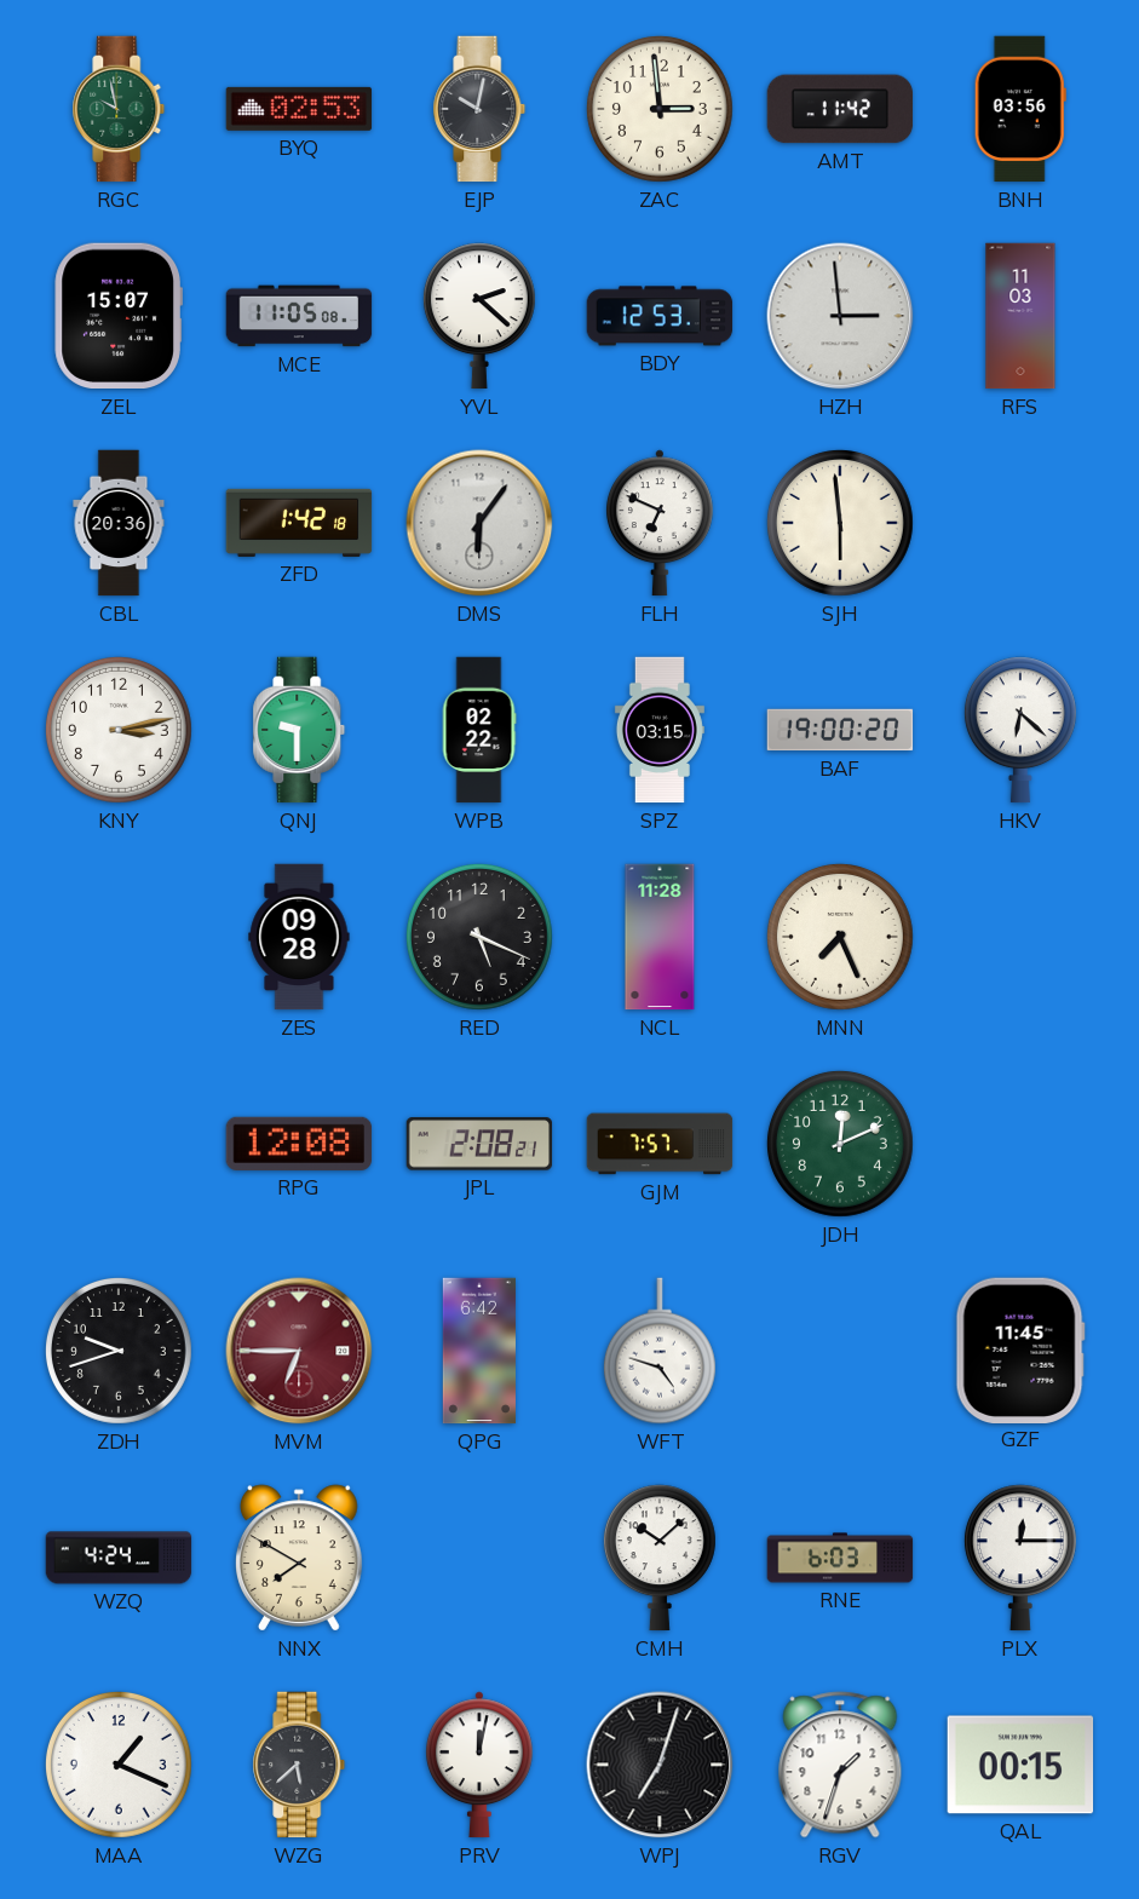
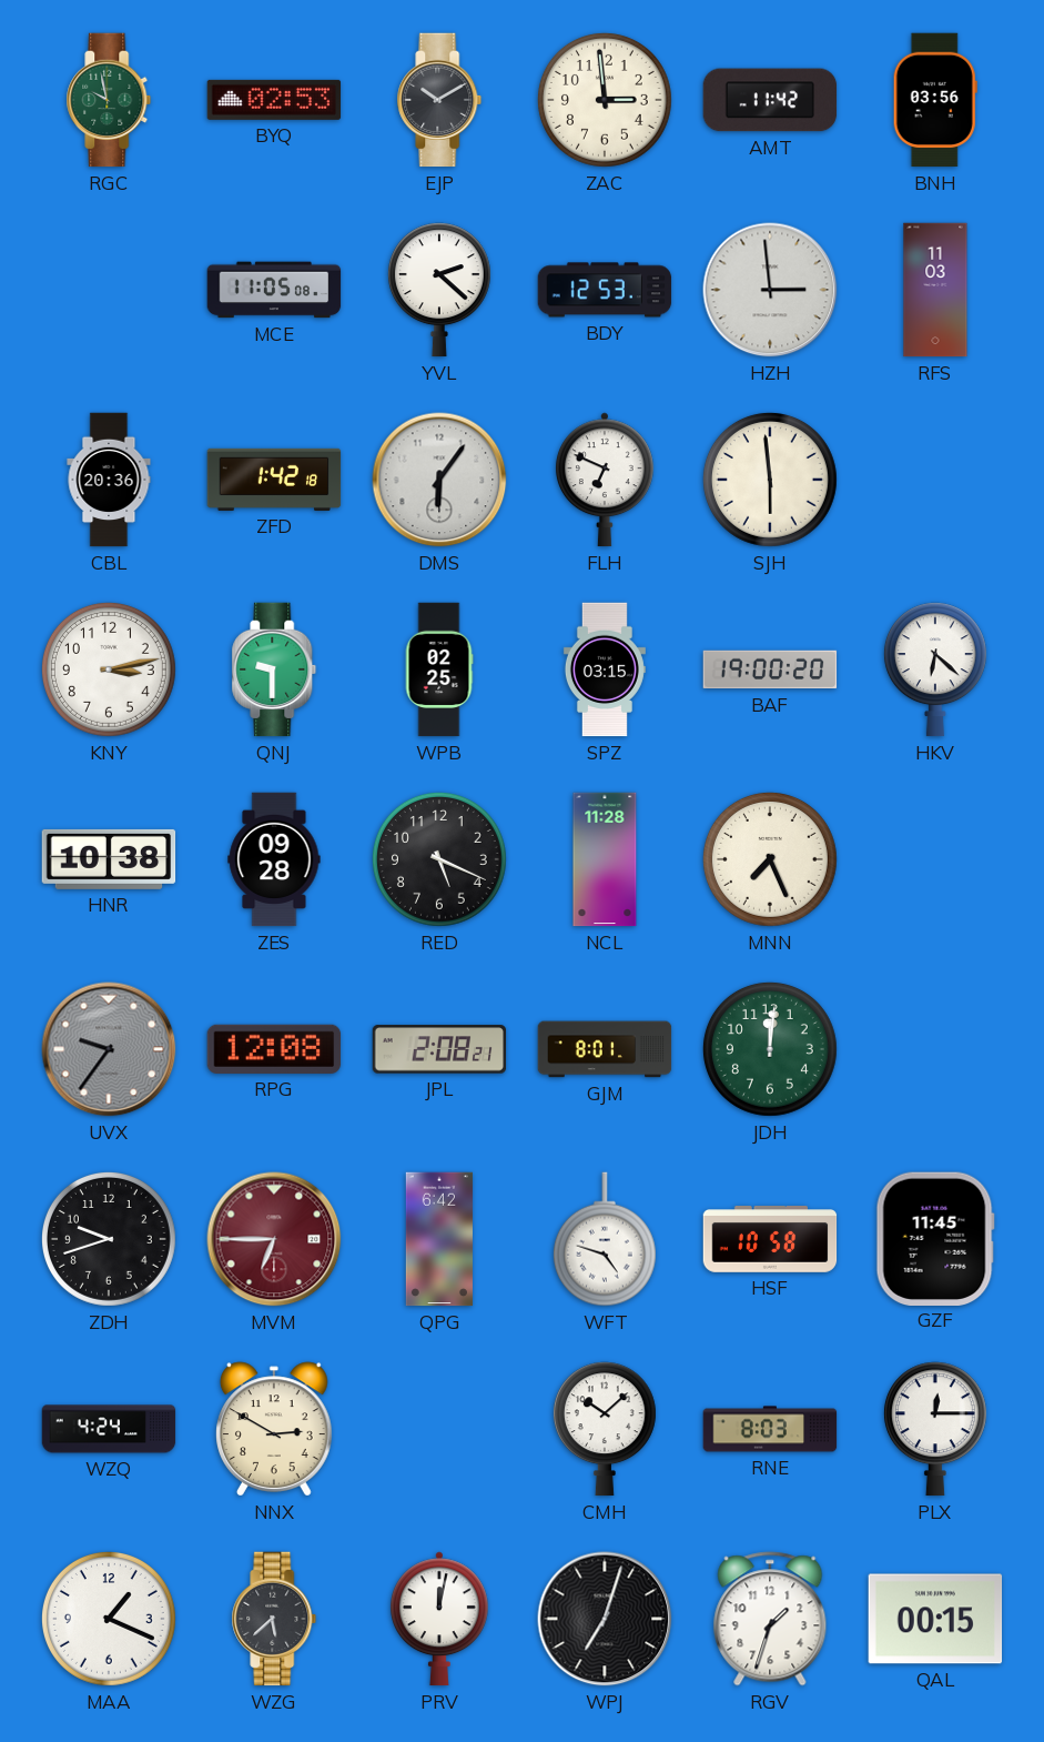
EJP: 10:02 -> 10:10
ZEL: 15:07 -> none
WPB: 02:22 -> 02:25
HNR: none -> 10:38
UVX: none -> 9:36
GJM: 7:57 -> 8:01
JDH: 12:11 -> 12:01
HSF: none -> 10:58
NNX: 7:50 -> 2:50
RNE: 6:03 -> 8:03
